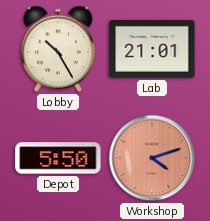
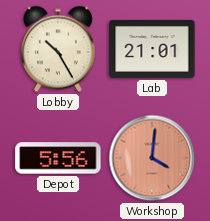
Depot: 5:50 -> 5:56
Workshop: 4:12 -> 4:01
